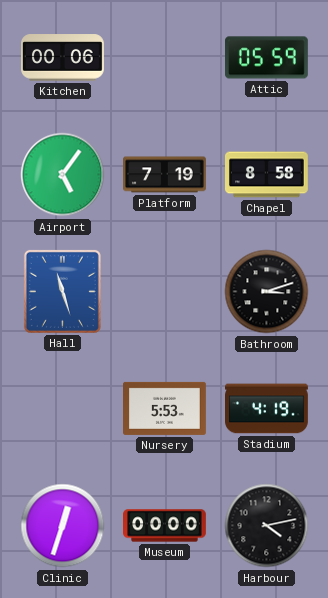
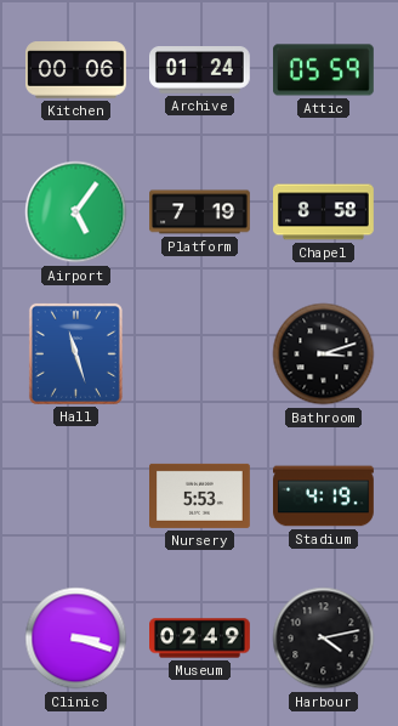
Archive: none -> 01:24
Clinic: 12:33 -> 3:18
Museum: 00:00 -> 02:49
